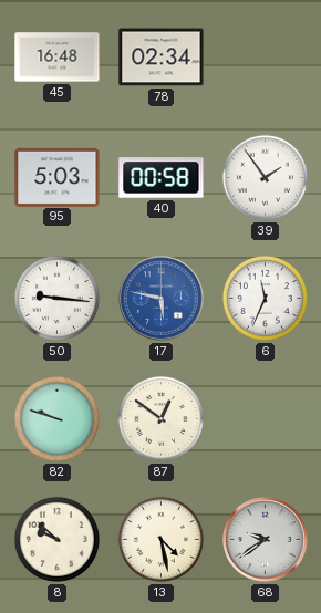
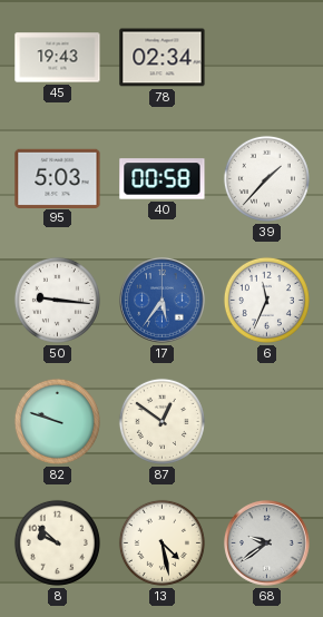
45: 16:48 -> 19:43
39: 1:54 -> 1:37
17: 5:47 -> 5:36
